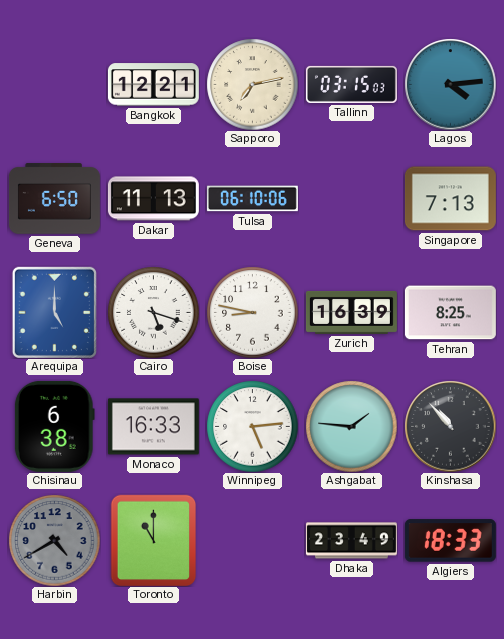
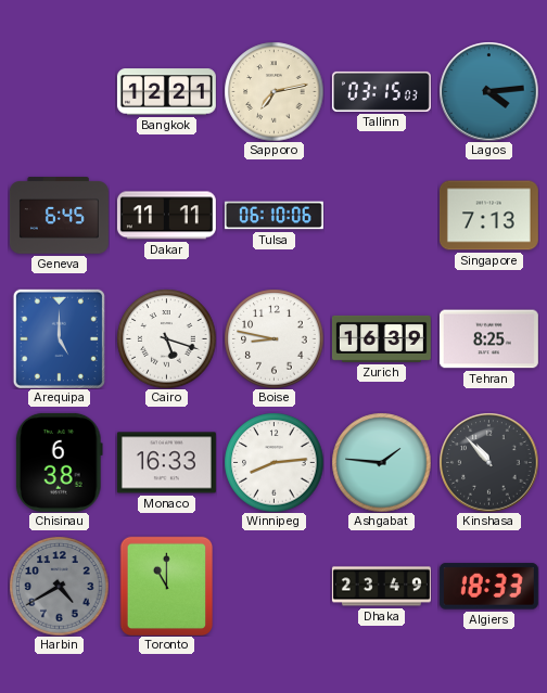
Geneva: 6:50 -> 6:45
Dakar: 11:13 -> 11:11
Winnipeg: 5:14 -> 8:14
